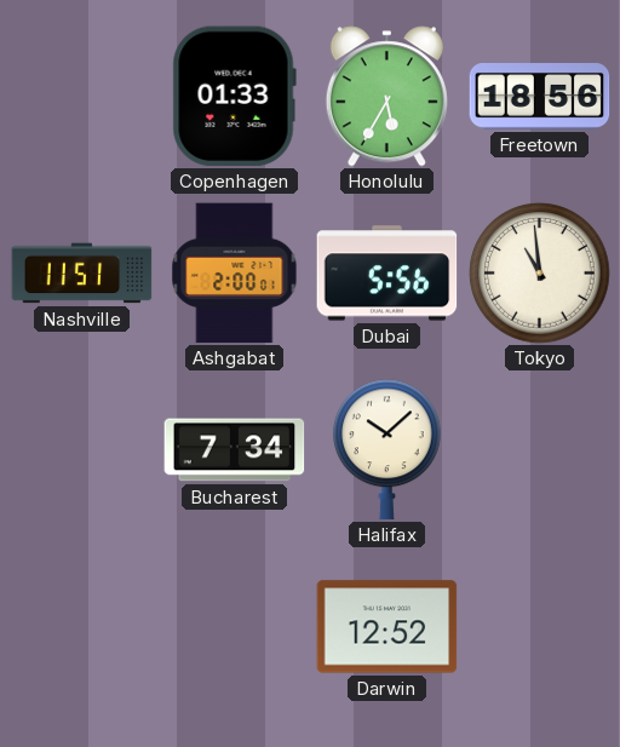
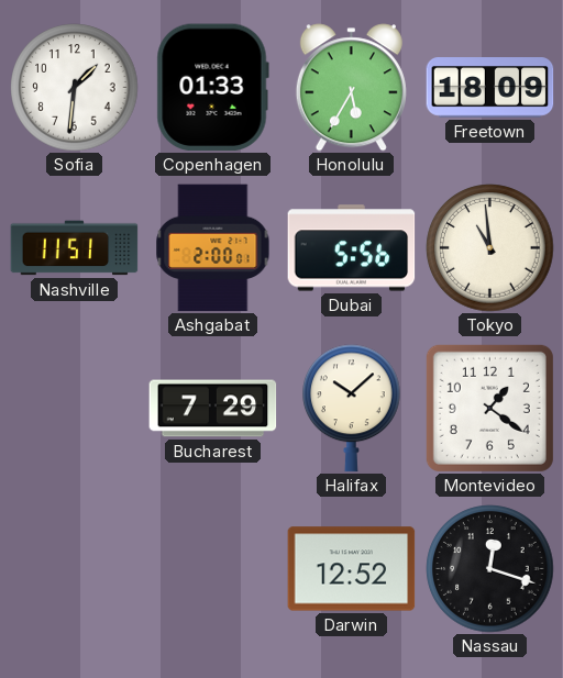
Sofia: none -> 1:31
Freetown: 18:56 -> 18:09
Bucharest: 7:34 -> 7:29
Montevideo: none -> 1:21
Nassau: none -> 12:18
